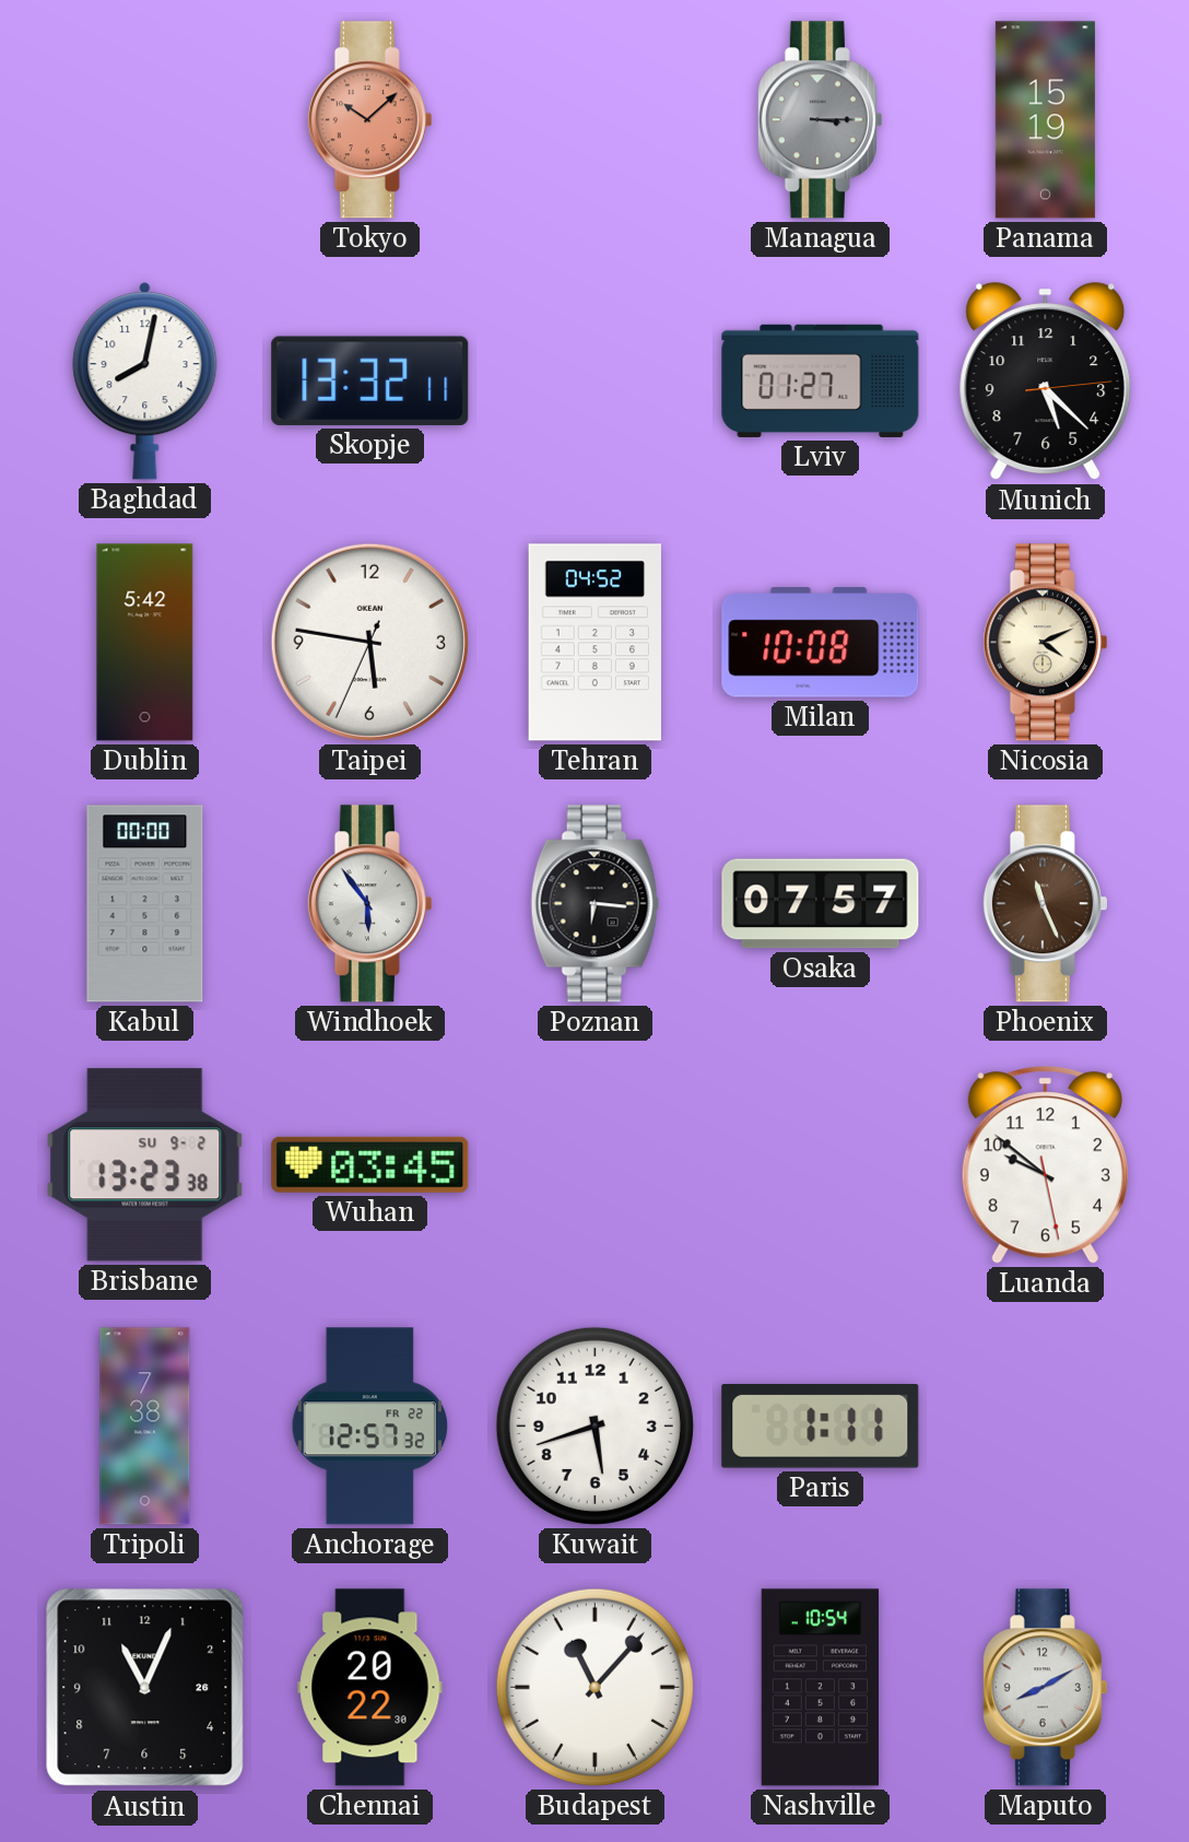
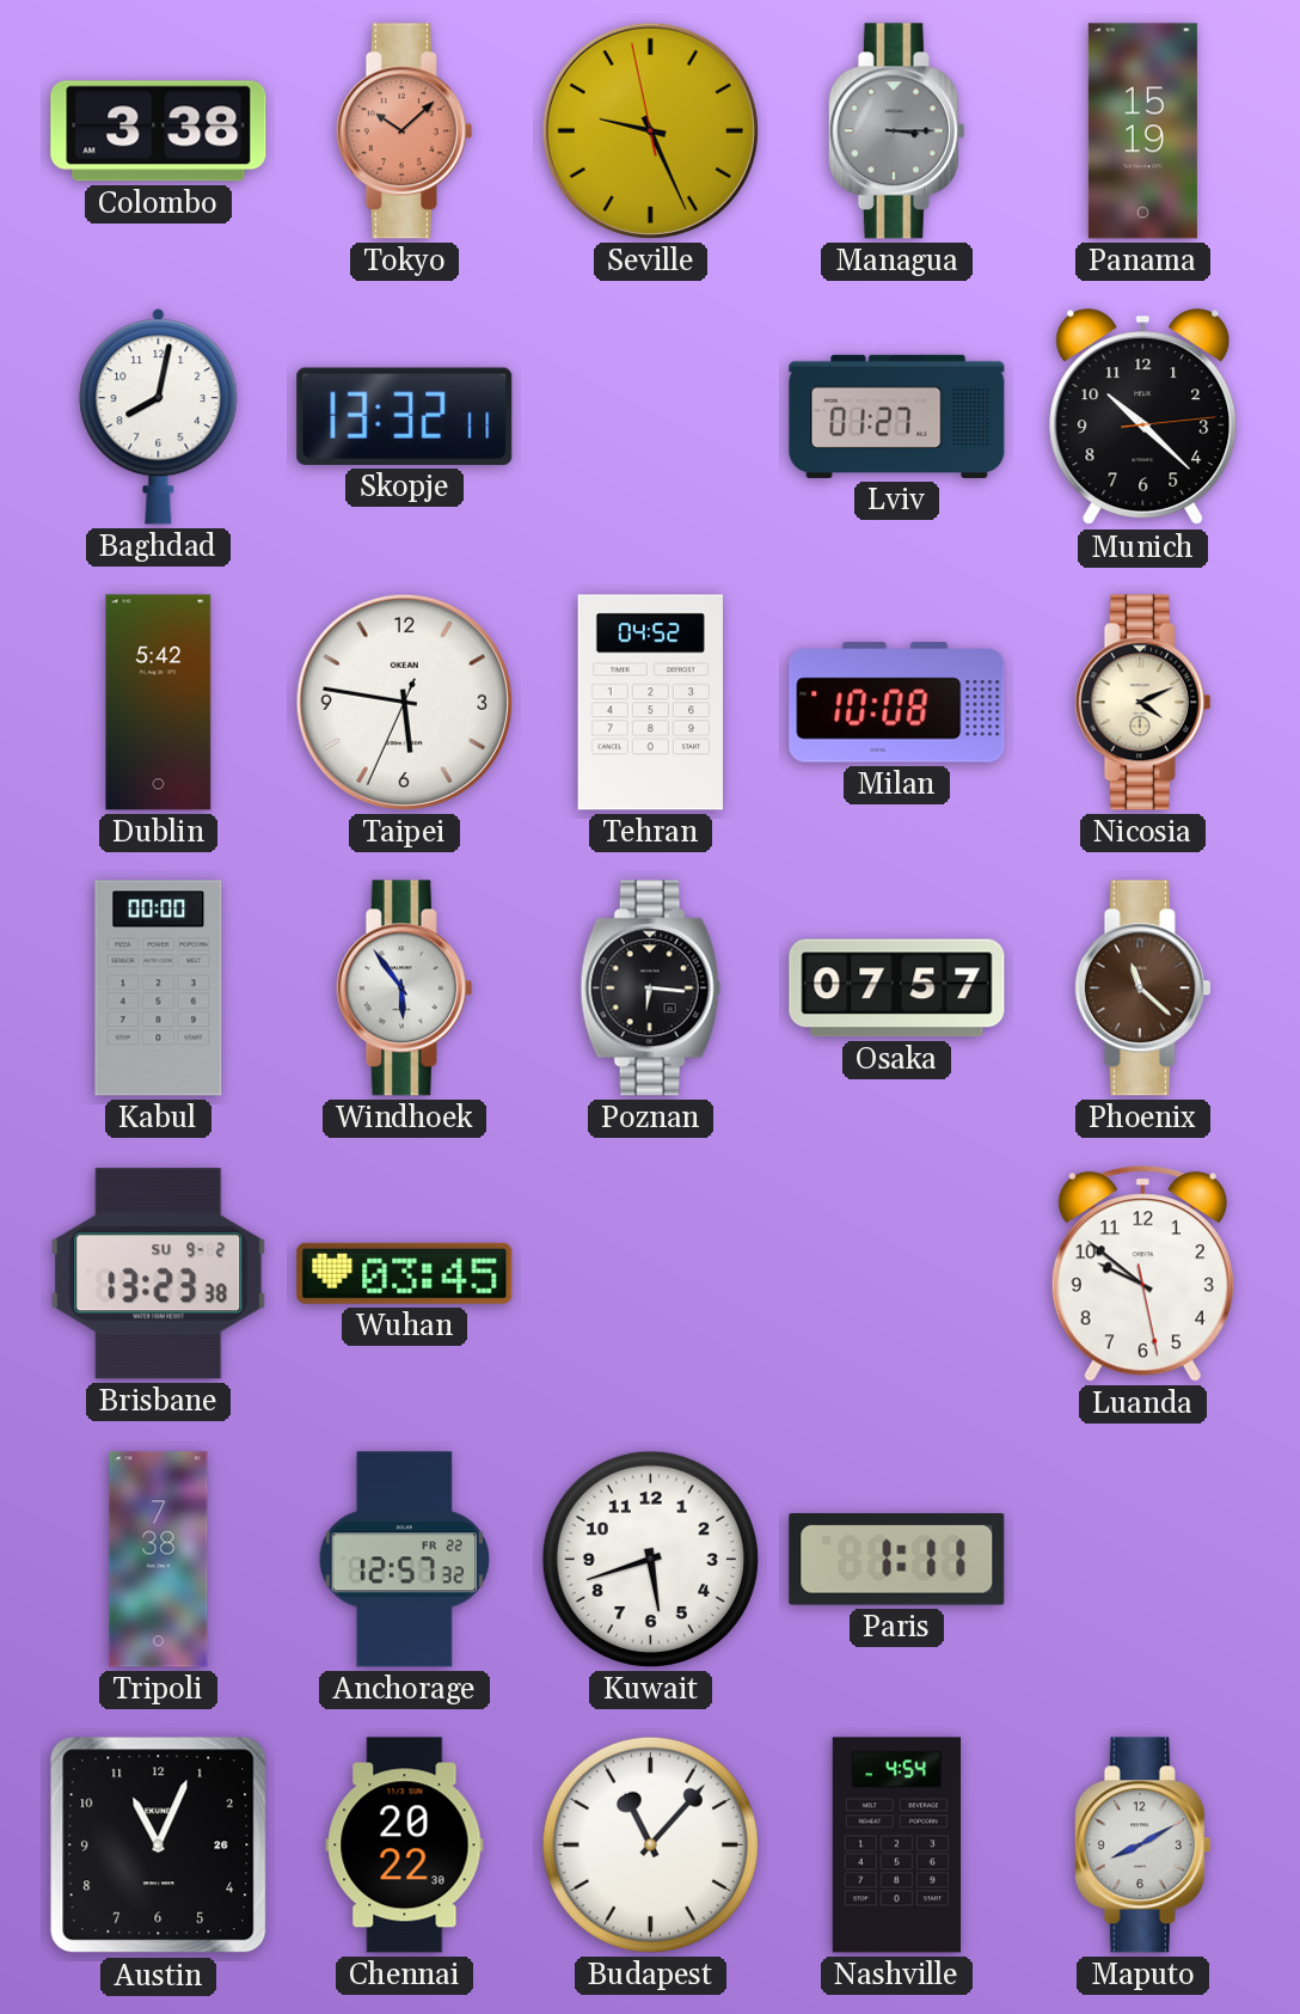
Colombo: none -> 3:38
Seville: none -> 9:25
Munich: 5:22 -> 10:22
Phoenix: 11:26 -> 11:22
Nashville: 10:54 -> 4:54
